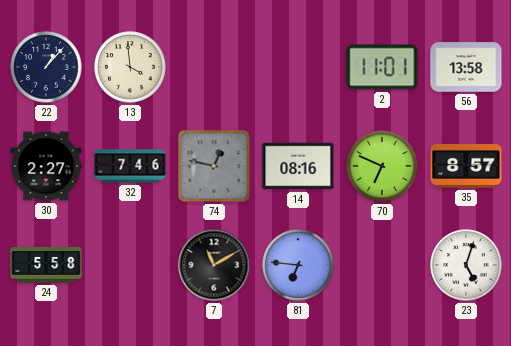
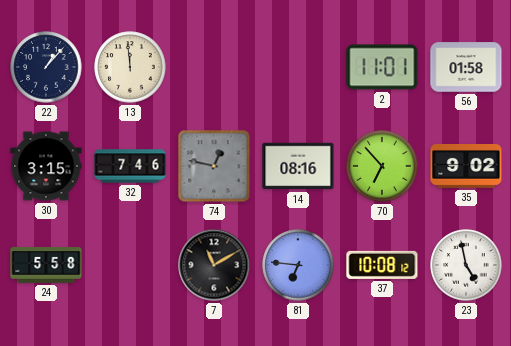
13: 3:59 -> 11:59
56: 13:58 -> 01:58
30: 2:27 -> 3:15
70: 6:49 -> 6:53
35: 8:57 -> 9:02
37: none -> 10:08
23: 5:03 -> 4:58
